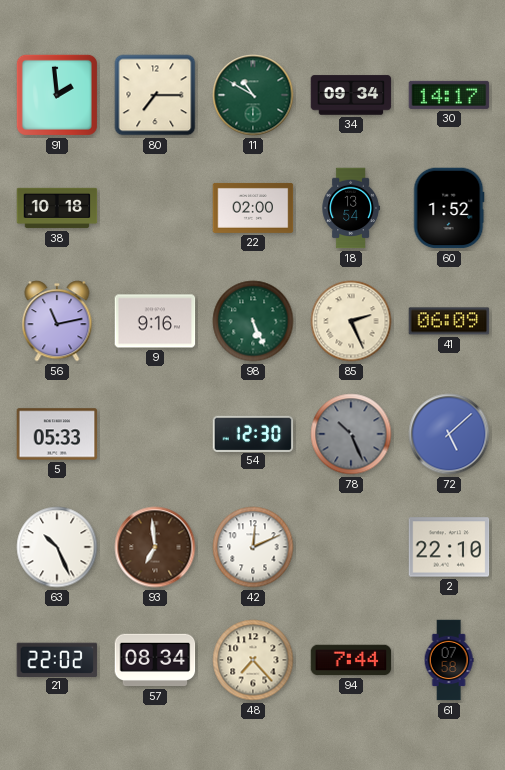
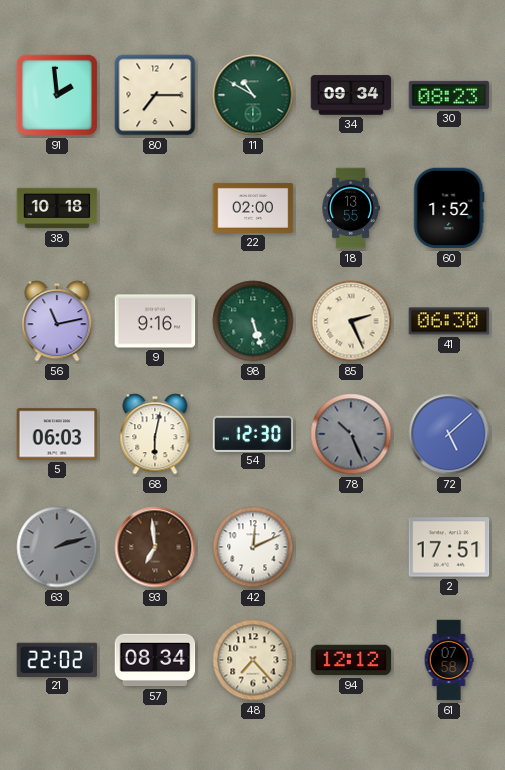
30: 14:17 -> 08:23
18: 13:54 -> 13:55
98: 5:26 -> 5:27
41: 06:09 -> 06:30
5: 05:33 -> 06:03
68: none -> 6:02
63: 10:26 -> 2:12
63 dial: white -> grey
2: 22:10 -> 17:51
94: 7:44 -> 12:12
